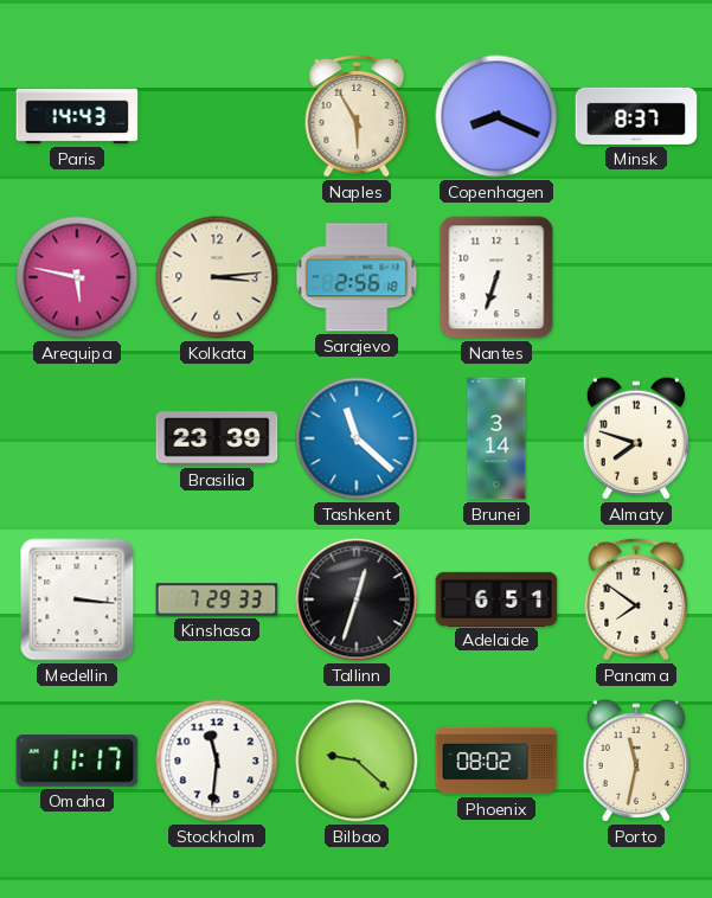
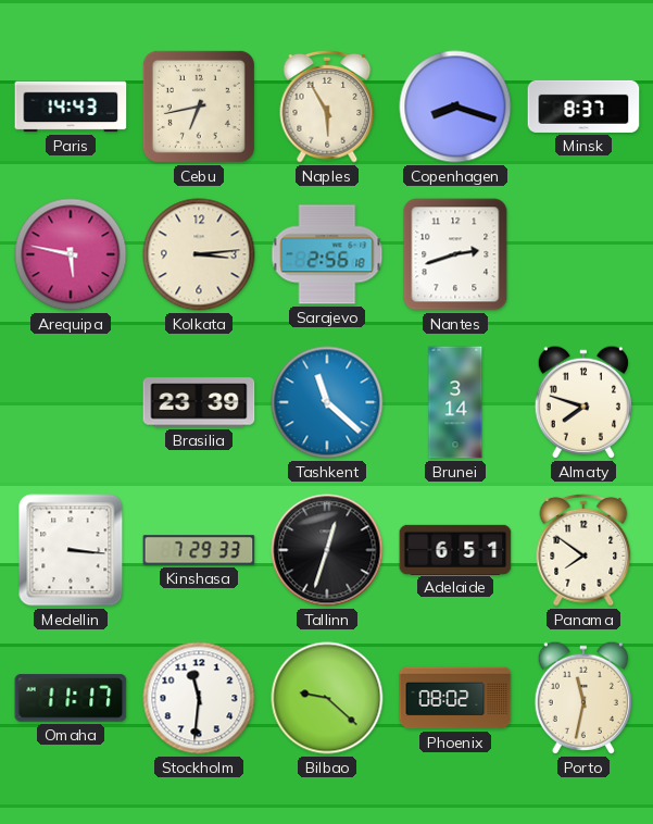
Cebu: none -> 6:43
Copenhagen: 8:19 -> 8:18
Nantes: 6:33 -> 2:42
